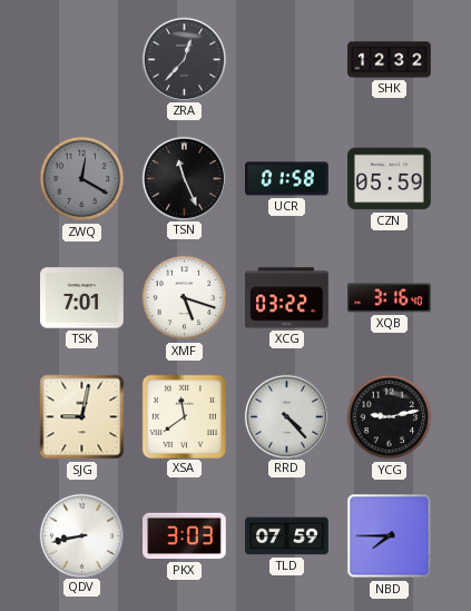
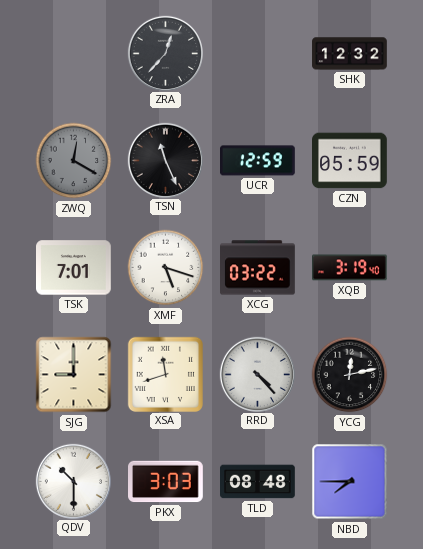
UCR: 01:58 -> 12:59
XQB: 3:16 -> 3:19
SJG: 9:02 -> 9:00
XSA: 11:39 -> 11:42
YCG: 9:13 -> 12:13
QDV: 8:43 -> 10:30
TLD: 07:59 -> 08:48
